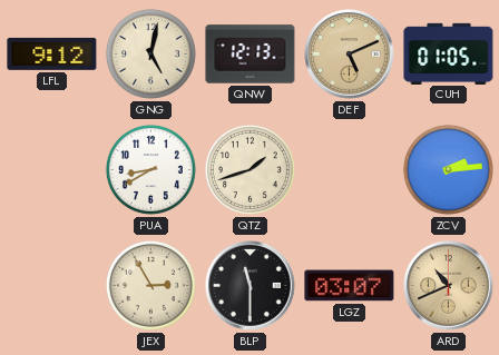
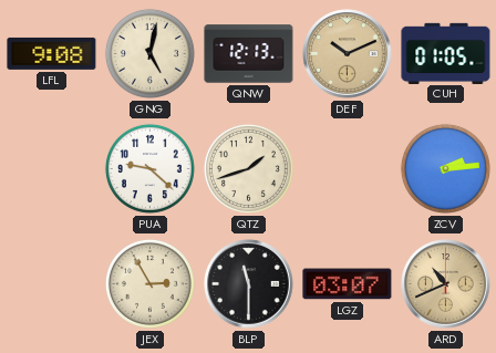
LFL: 9:12 -> 9:08
DEF: 5:11 -> 10:11
PUA: 8:40 -> 9:22
